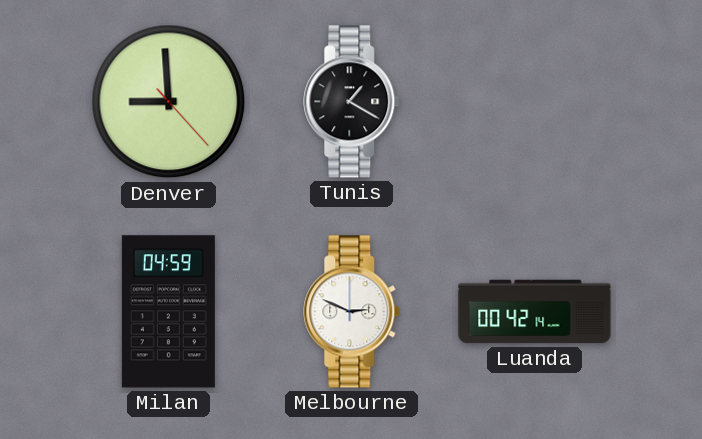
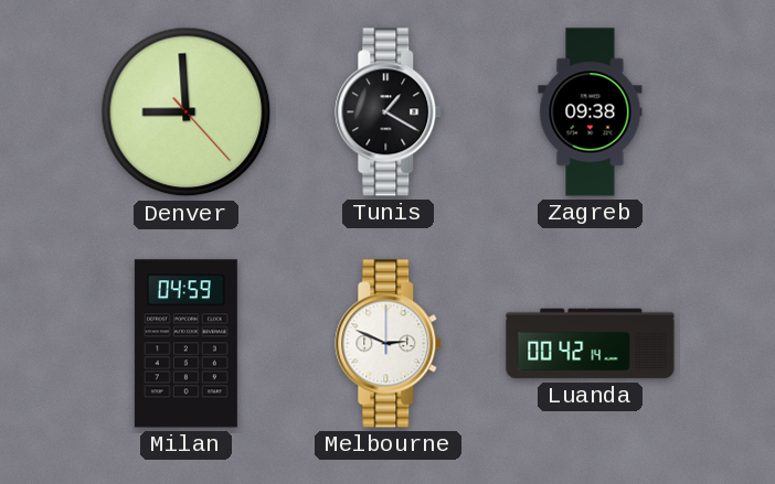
Zagreb: none -> 09:38
